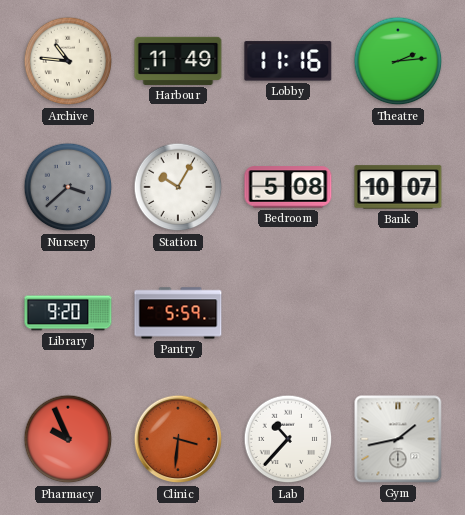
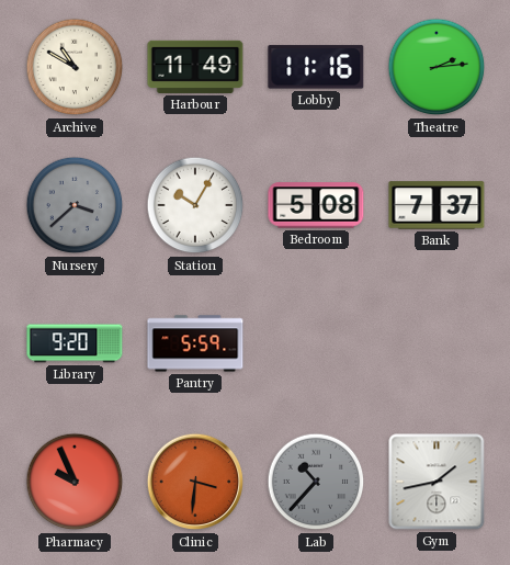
Archive: 10:46 -> 10:50
Bank: 10:07 -> 7:37
Lab dial: white -> grey
